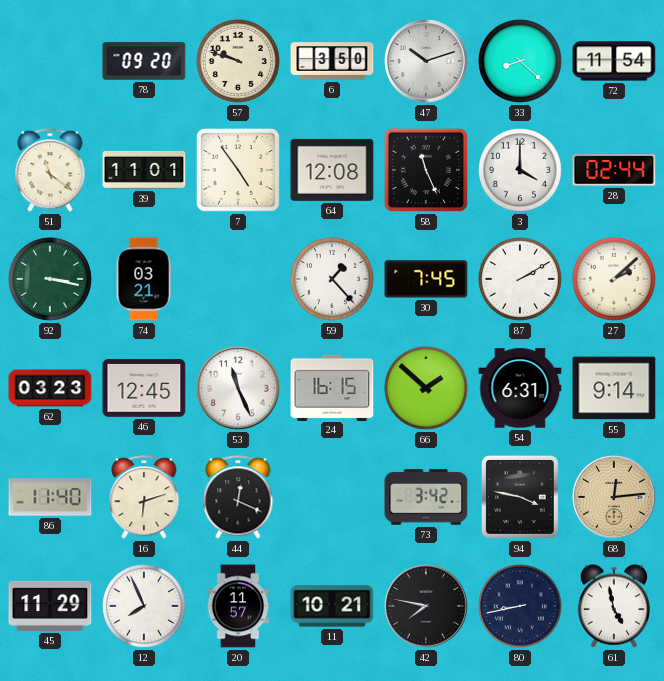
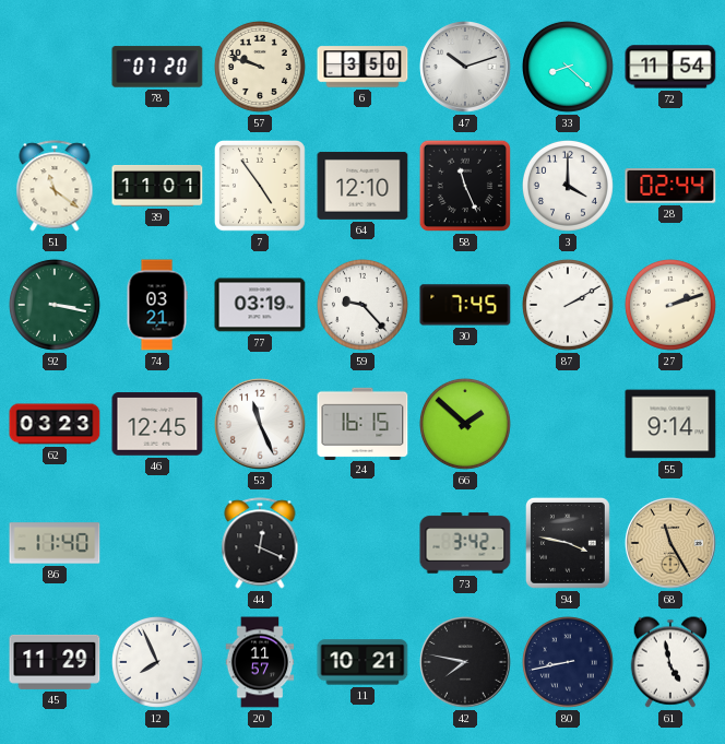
78: 09:20 -> 07:20
64: 12:08 -> 12:10
77: none -> 03:19
59: 1:23 -> 9:23
27: 2:08 -> 2:12
54: 6:31 -> none
16: 6:12 -> none
68: 12:14 -> 11:25
